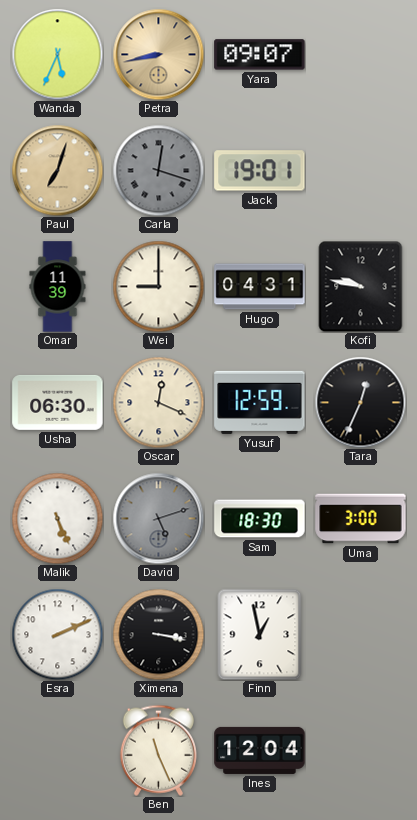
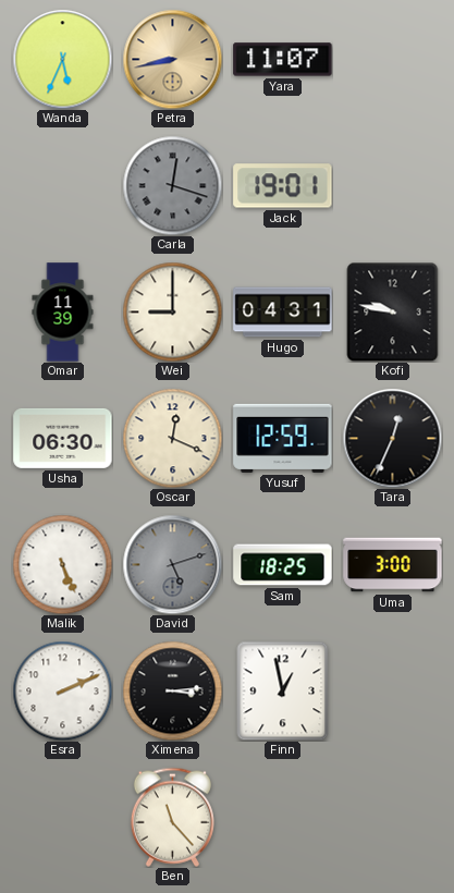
Yara: 09:07 -> 11:07
Paul: 7:03 -> none
Sam: 18:30 -> 18:25
Ximena: 3:17 -> 3:14
Ben: 11:26 -> 11:23
Ines: 12:04 -> none
